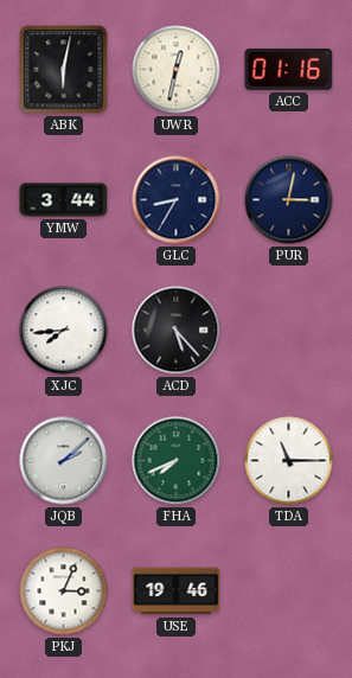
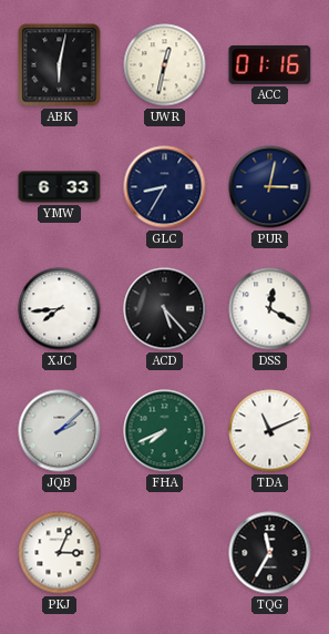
YMW: 3:44 -> 6:33
DSS: none -> 12:20
TDA: 11:15 -> 11:11
USE: 19:46 -> none
TQG: none -> 11:35
